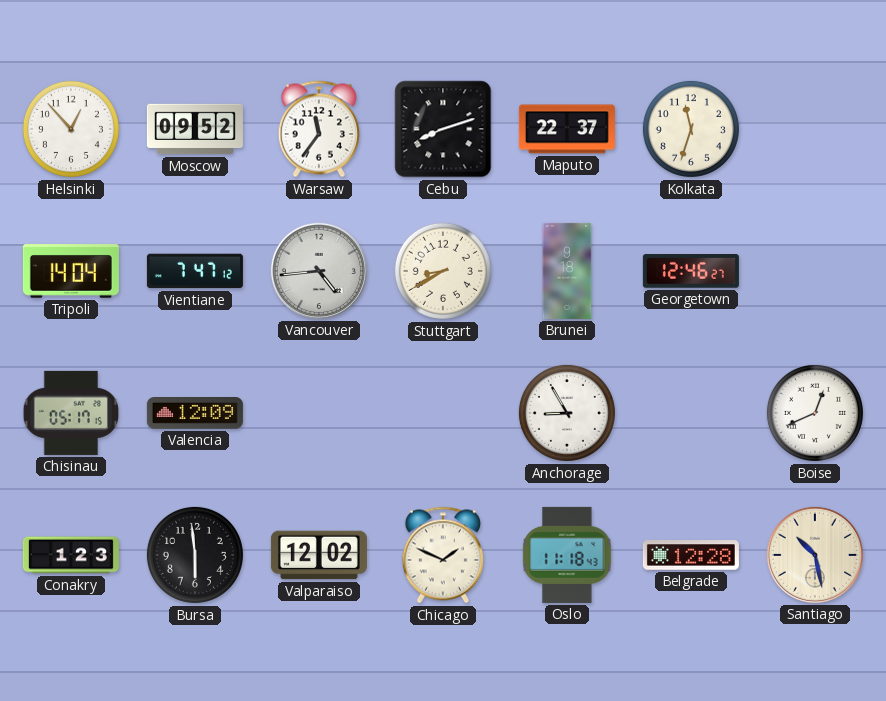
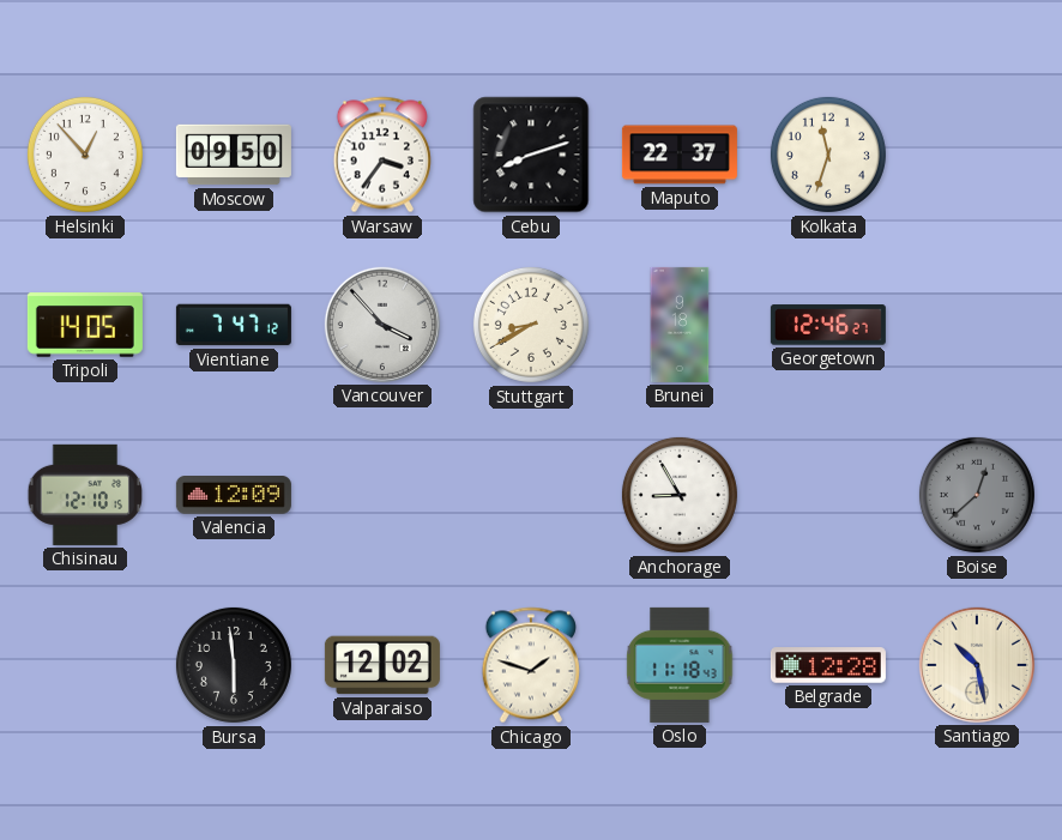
Moscow: 09:52 -> 09:50
Warsaw: 11:36 -> 3:36
Tripoli: 14:04 -> 14:05
Vancouver: 4:44 -> 3:53
Chisinau: 05:17 -> 12:10
Boise: 12:41 -> 12:38
Boise dial: white -> grey
Conakry: 1:23 -> none
Chicago: 1:49 -> 1:48
